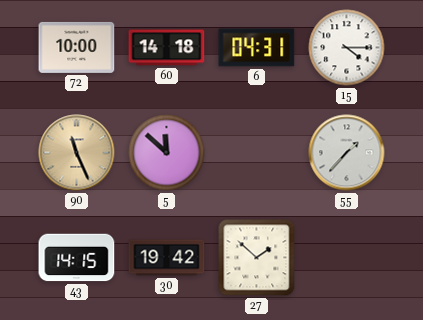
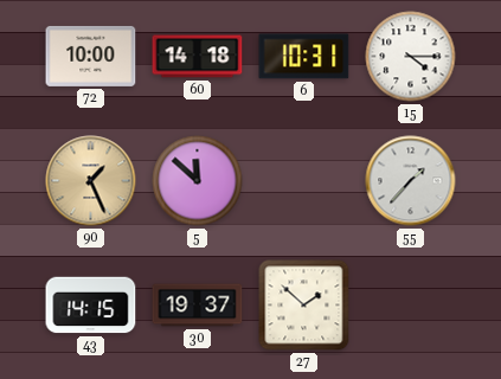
6: 04:31 -> 10:31
90: 11:26 -> 1:26
30: 19:42 -> 19:37
